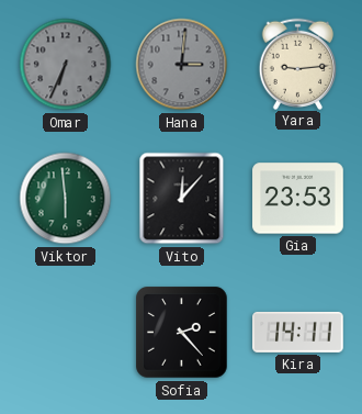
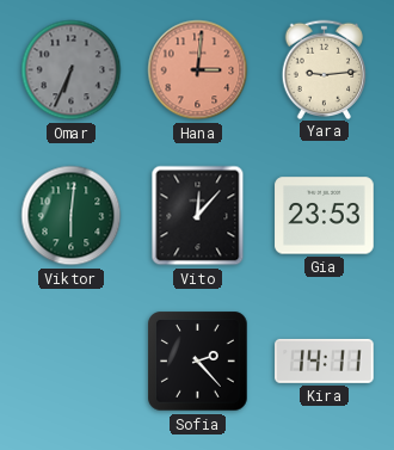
Hana dial: grey -> salmon
Viktor: 5:59 -> 6:01
